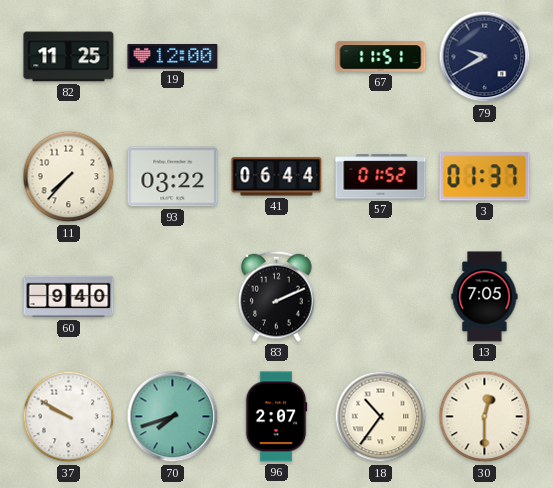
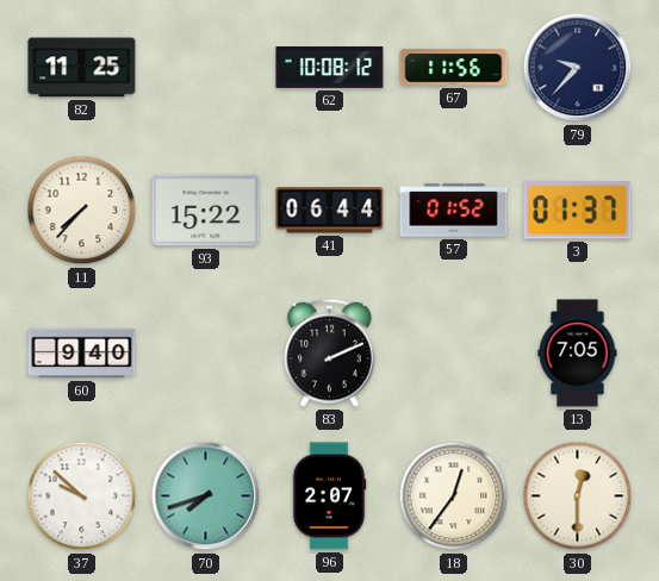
19: 12:00 -> none
62: none -> 10:08
67: 11:51 -> 11:56
79: 9:40 -> 9:37
93: 03:22 -> 15:22
37: 9:50 -> 9:52
18: 10:36 -> 12:36
